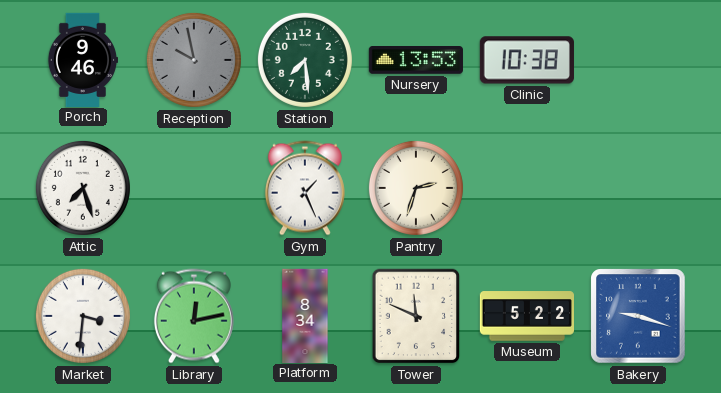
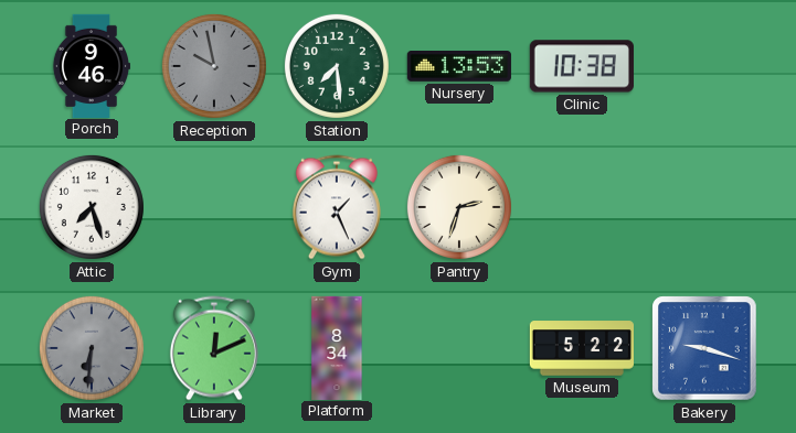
Market: 3:31 -> 6:31
Market dial: white -> grey
Library: 12:13 -> 12:11
Tower: 11:49 -> none
